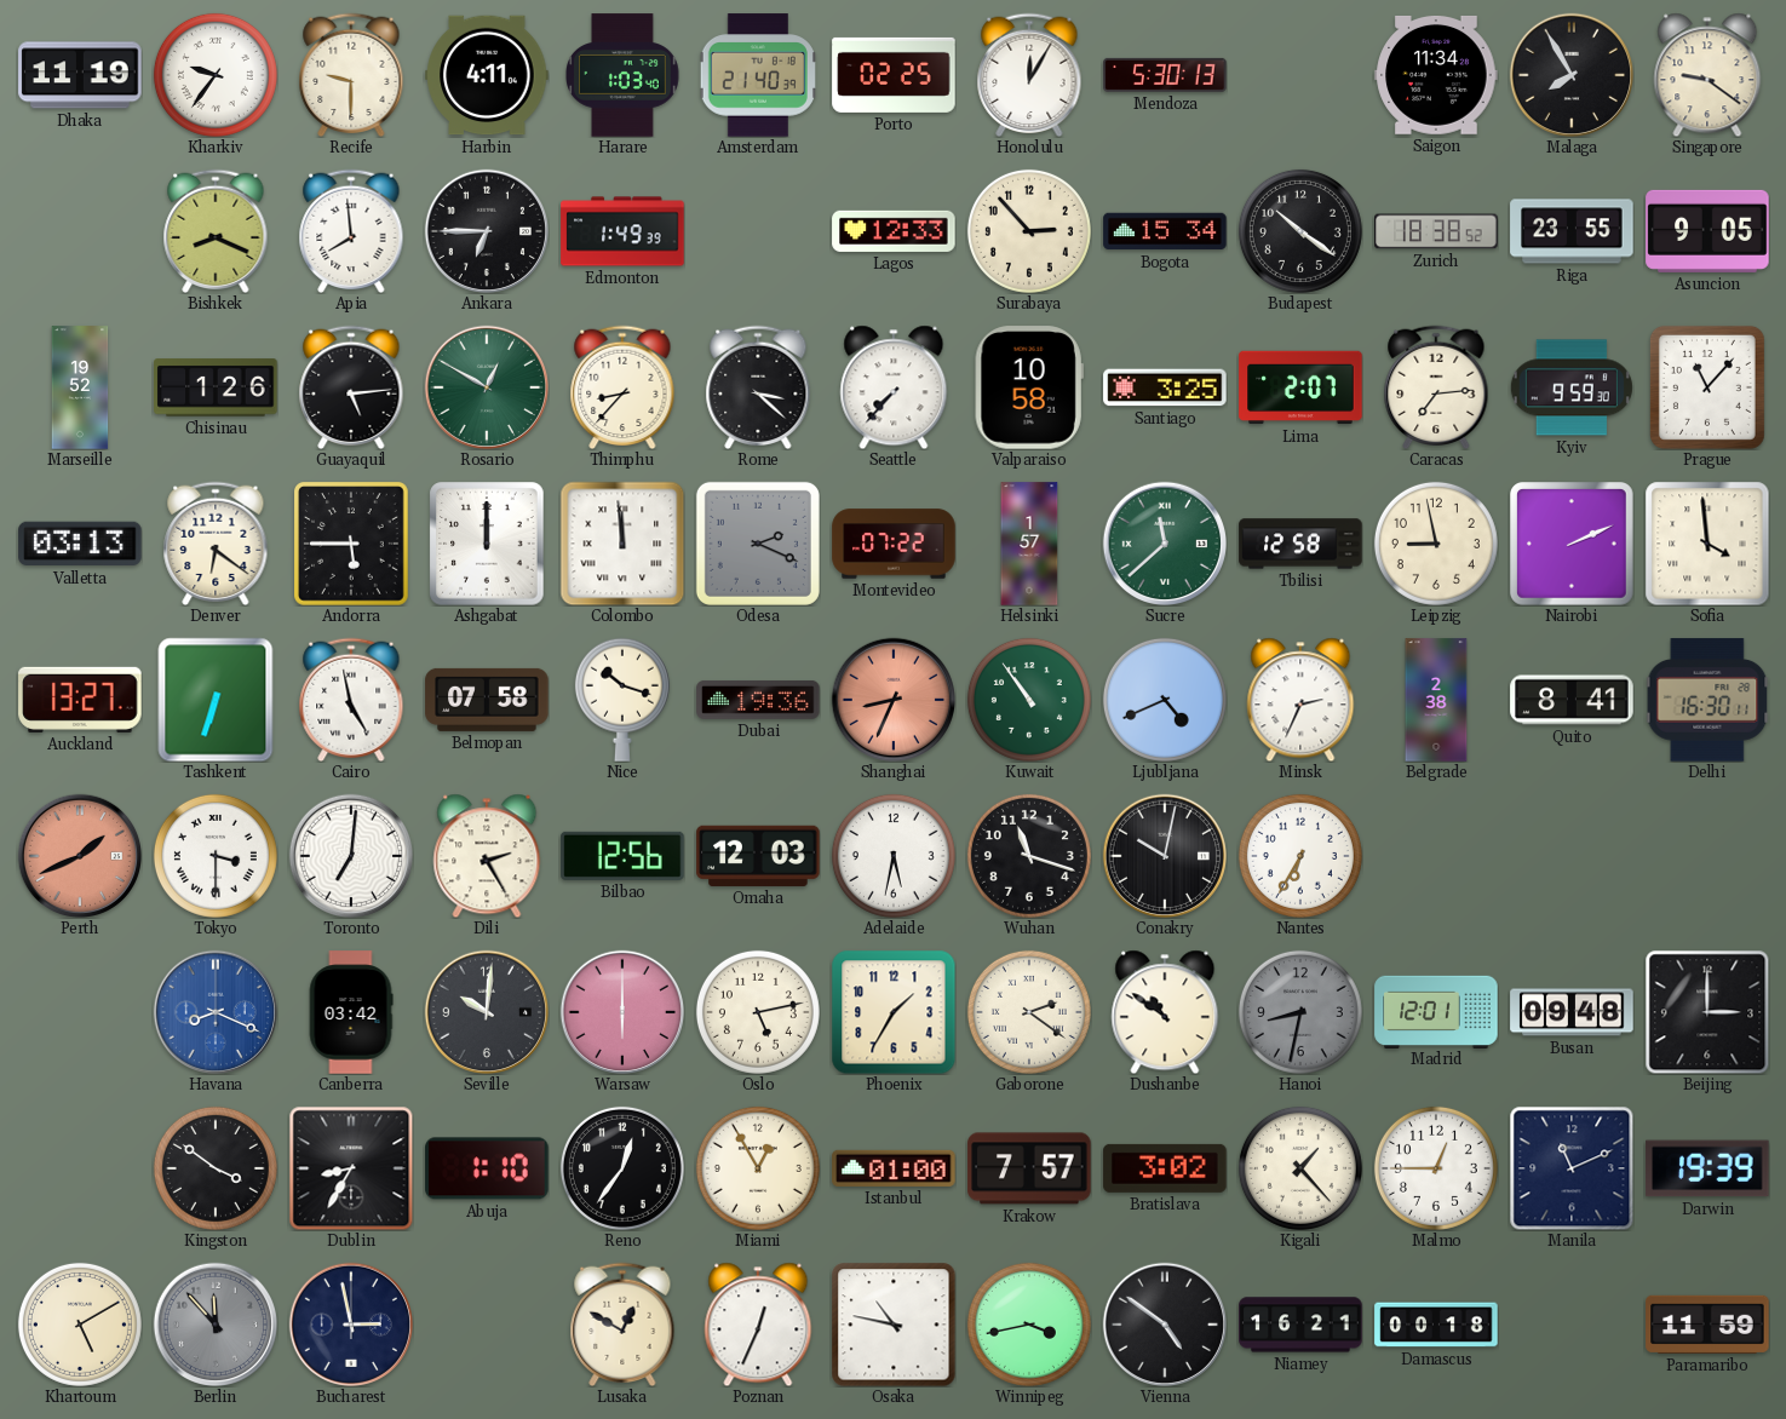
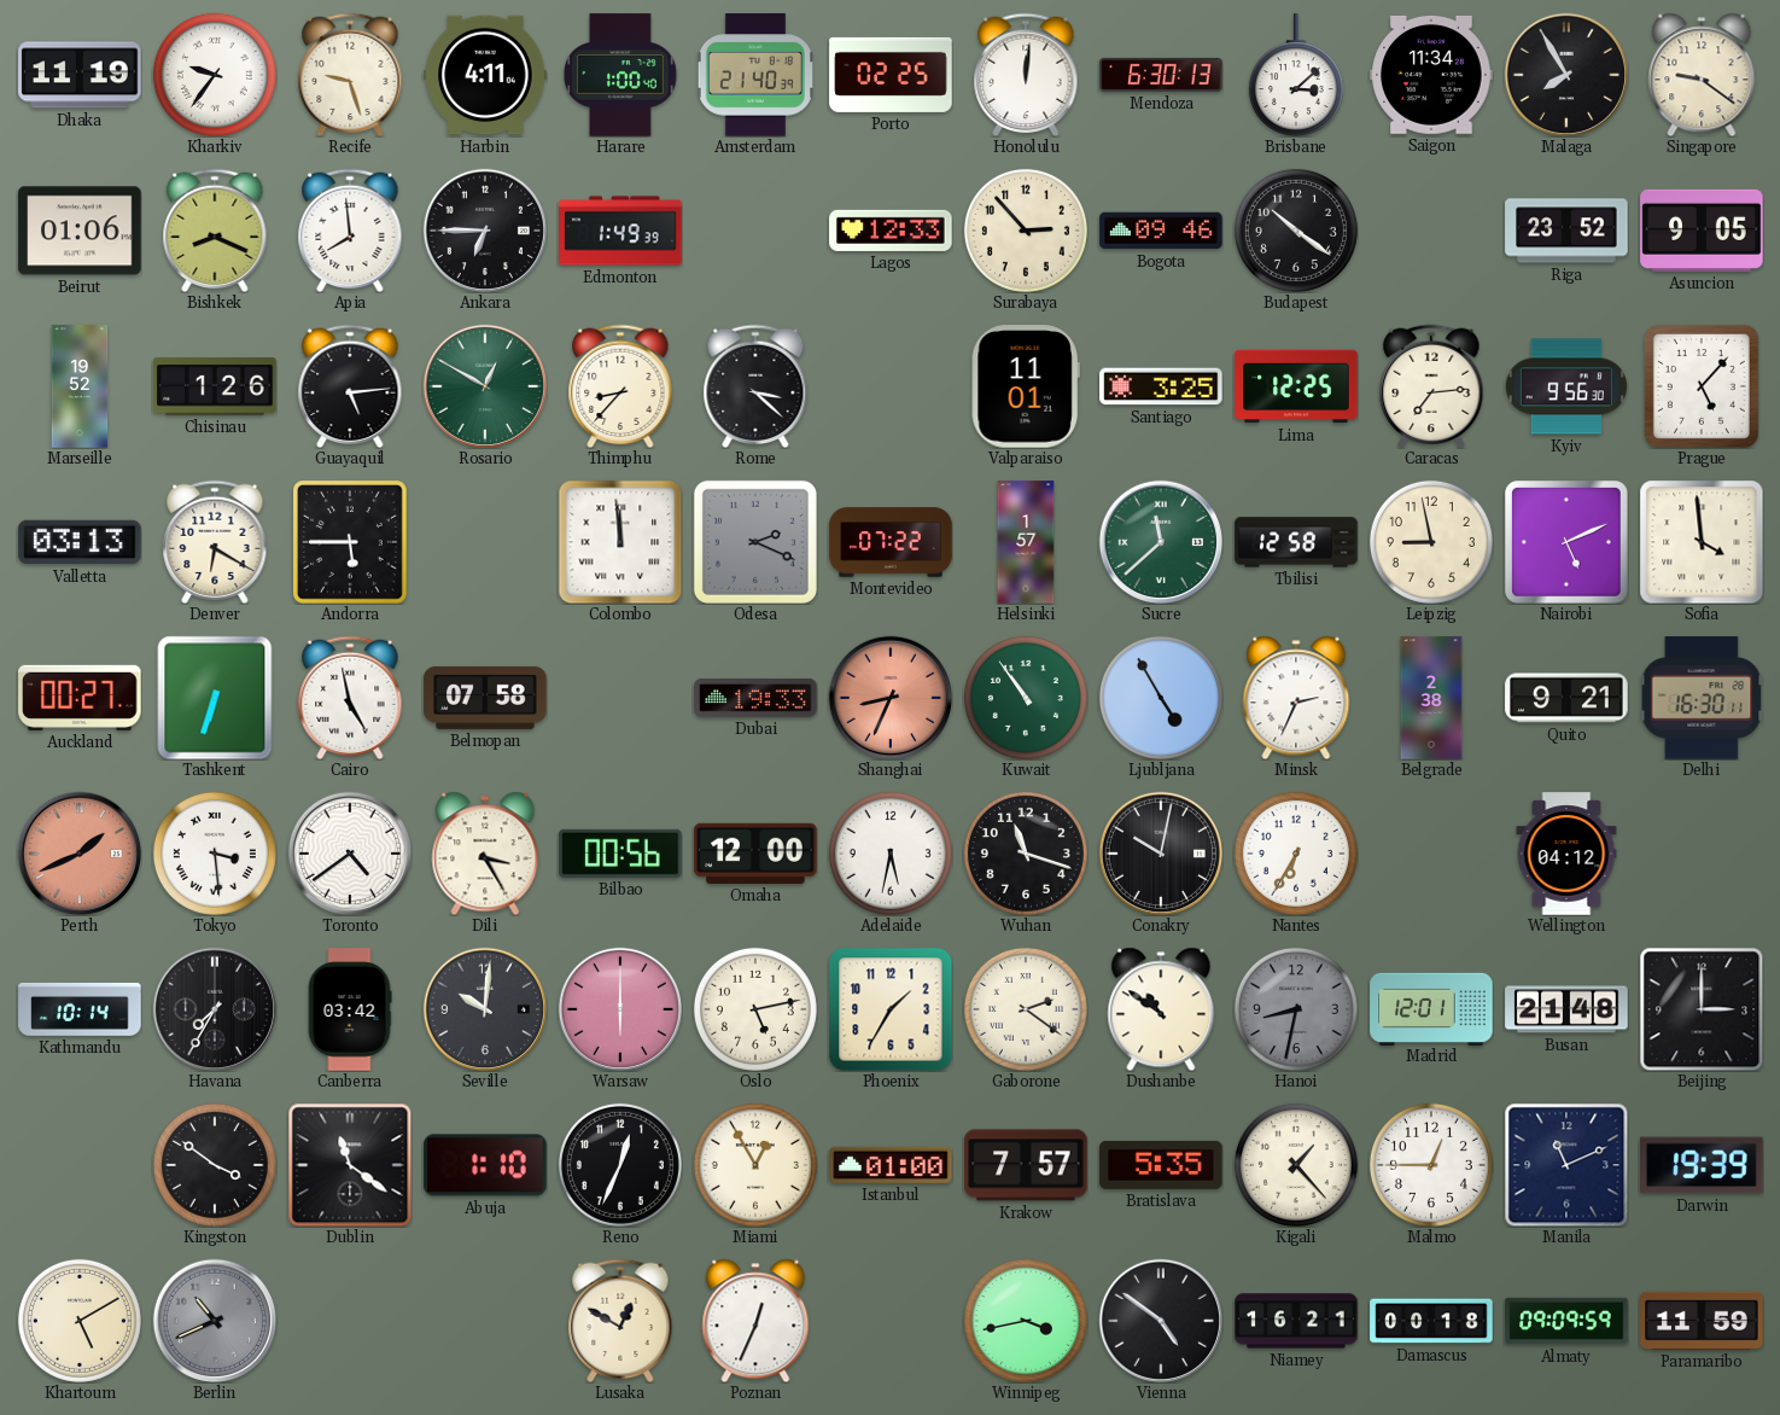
Recife: 9:30 -> 9:27
Harare: 1:03 -> 1:00
Honolulu: 12:05 -> 12:01
Mendoza: 5:30 -> 6:30
Brisbane: none -> 3:08
Beirut: none -> 01:06
Bogota: 15:34 -> 09:46
Zurich: 18:38 -> none
Riga: 23:55 -> 23:52
Seattle: 7:37 -> none
Valparaiso: 10:58 -> 11:01
Lima: 2:07 -> 12:25
Kyiv: 9:59 -> 9:56
Prague: 11:07 -> 5:07
Denver: 6:21 -> 6:20
Ashgabat: 12:00 -> none
Nairobi: 2:11 -> 5:11
Auckland: 13:27 -> 00:27
Nice: 10:18 -> none
Dubai: 19:36 -> 19:33
Ljubljana: 4:41 -> 4:55
Quito: 8:41 -> 9:21
Tokyo: 3:30 -> 3:29
Toronto: 7:01 -> 4:39
Dili: 2:25 -> 3:25
Bilbao: 12:56 -> 00:56
Omaha: 12:03 -> 12:00
Wellington: none -> 04:12
Kathmandu: none -> 10:14
Havana: 8:19 -> 7:35
Havana dial: blue -> black
Busan: 09:48 -> 21:48
Dublin: 8:35 -> 11:21
Reno: 12:36 -> 12:34
Bratislava: 3:02 -> 5:35
Berlin: 11:53 -> 10:41
Bucharest: 2:58 -> none
Osaka: 10:47 -> none
Almaty: none -> 09:09
